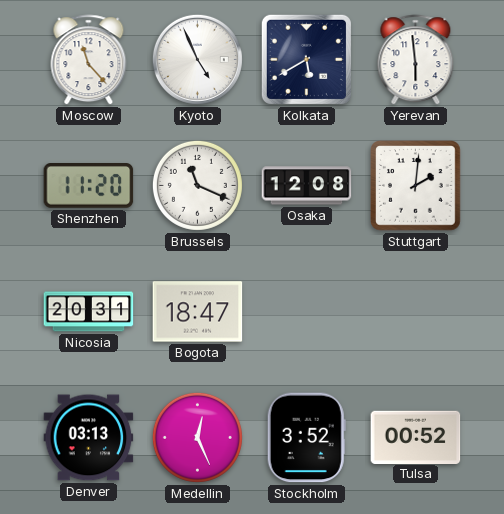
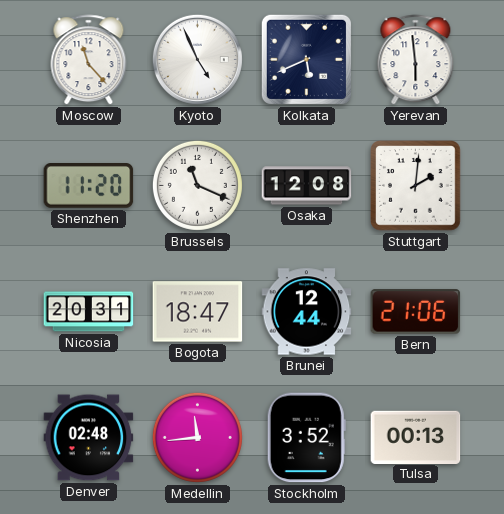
Kolkata: 5:40 -> 5:41
Brunei: none -> 12:44
Bern: none -> 21:06
Denver: 03:13 -> 02:48
Medellin: 12:26 -> 11:44
Tulsa: 00:52 -> 00:13
